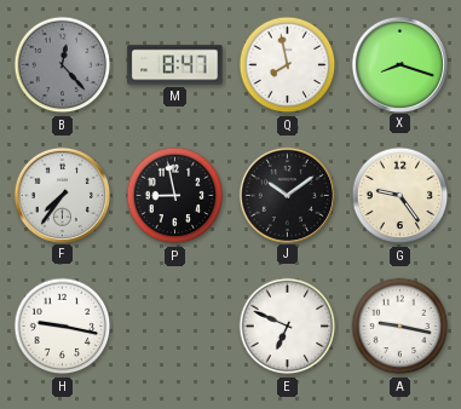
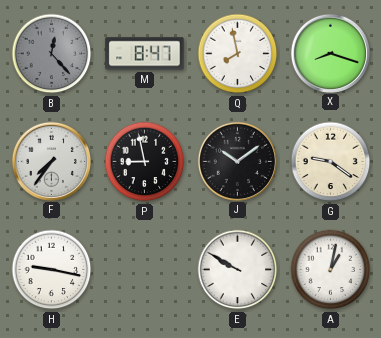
G: 9:24 -> 9:21
E: 6:49 -> 9:50
A: 9:17 -> 1:02
